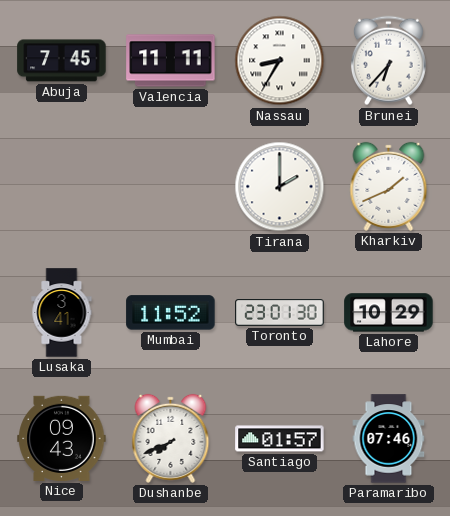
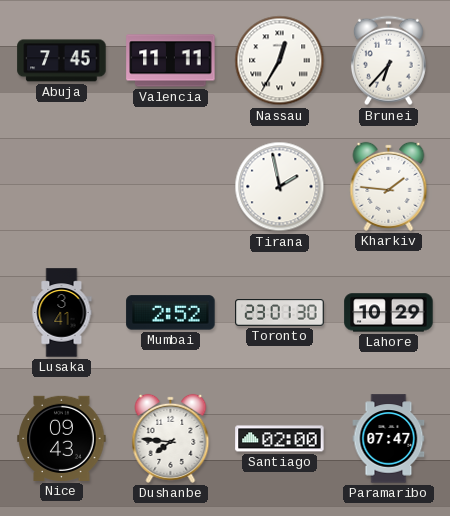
Nassau: 8:35 -> 12:35
Tirana: 2:00 -> 1:58
Kharkiv: 1:41 -> 1:46
Mumbai: 11:52 -> 2:52
Dushanbe: 7:41 -> 7:46
Santiago: 01:57 -> 02:00
Paramaribo: 07:46 -> 07:47
